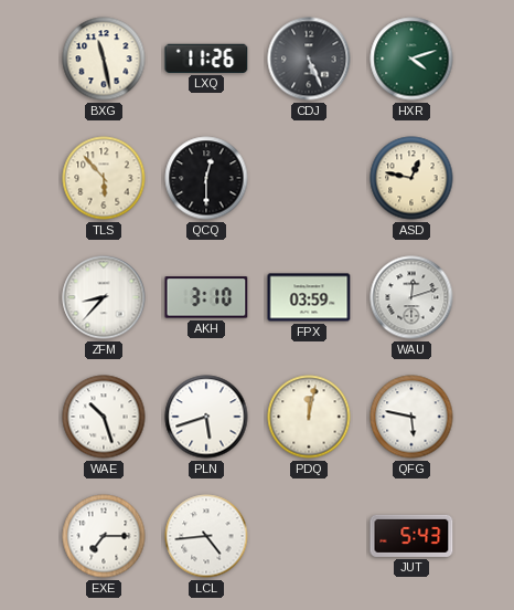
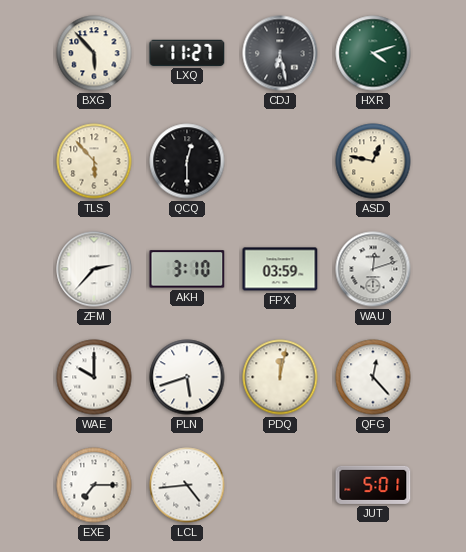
BXG: 11:28 -> 5:53
LXQ: 11:26 -> 11:27
CDJ: 5:26 -> 6:28
ZFM: 8:37 -> 2:37
WAE: 10:27 -> 10:00
QFG: 5:47 -> 12:23
JUT: 5:43 -> 5:01
